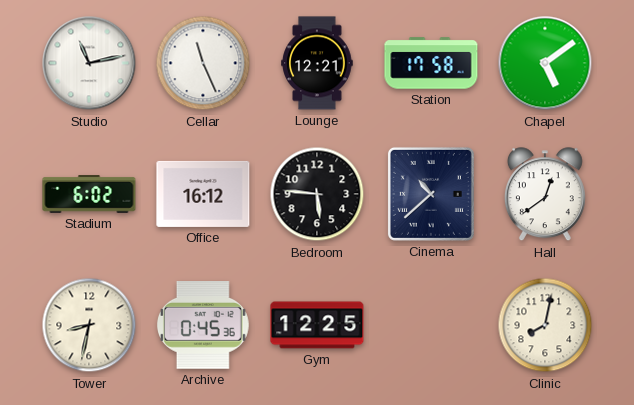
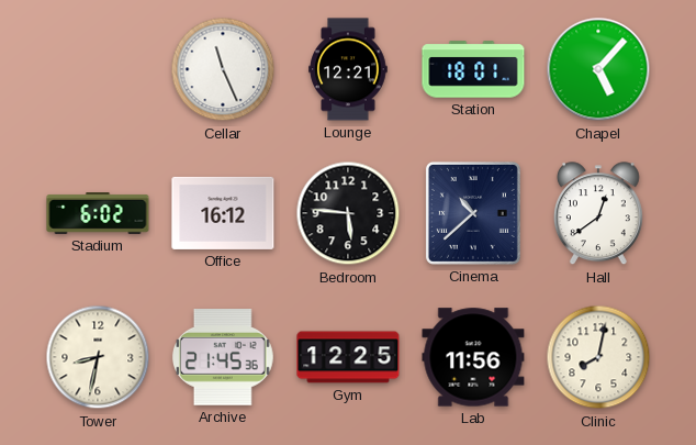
Studio: 11:13 -> none
Station: 17:58 -> 18:01
Chapel: 5:09 -> 5:07
Archive: 0:45 -> 21:45
Lab: none -> 11:56
